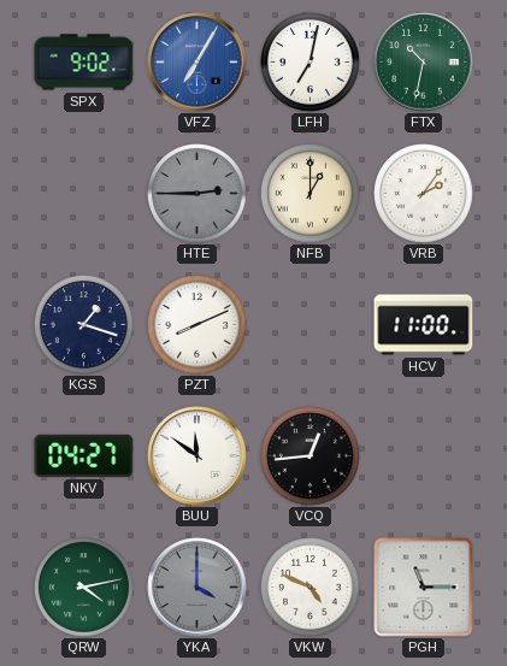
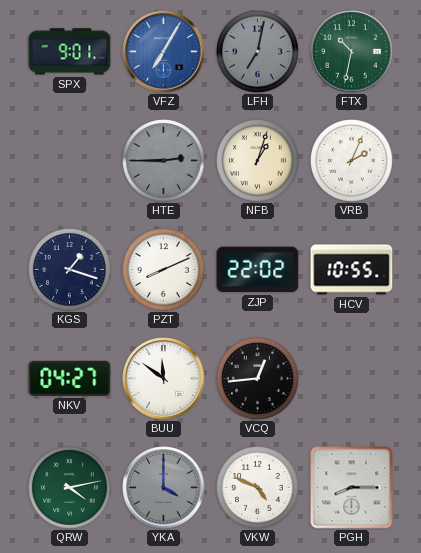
SPX: 9:02 -> 9:01
LFH dial: white -> grey
NFB: 1:00 -> 1:03
VRB: 2:06 -> 2:04
ZJP: none -> 22:02
HCV: 11:00 -> 10:55
PGH: 11:15 -> 8:15
